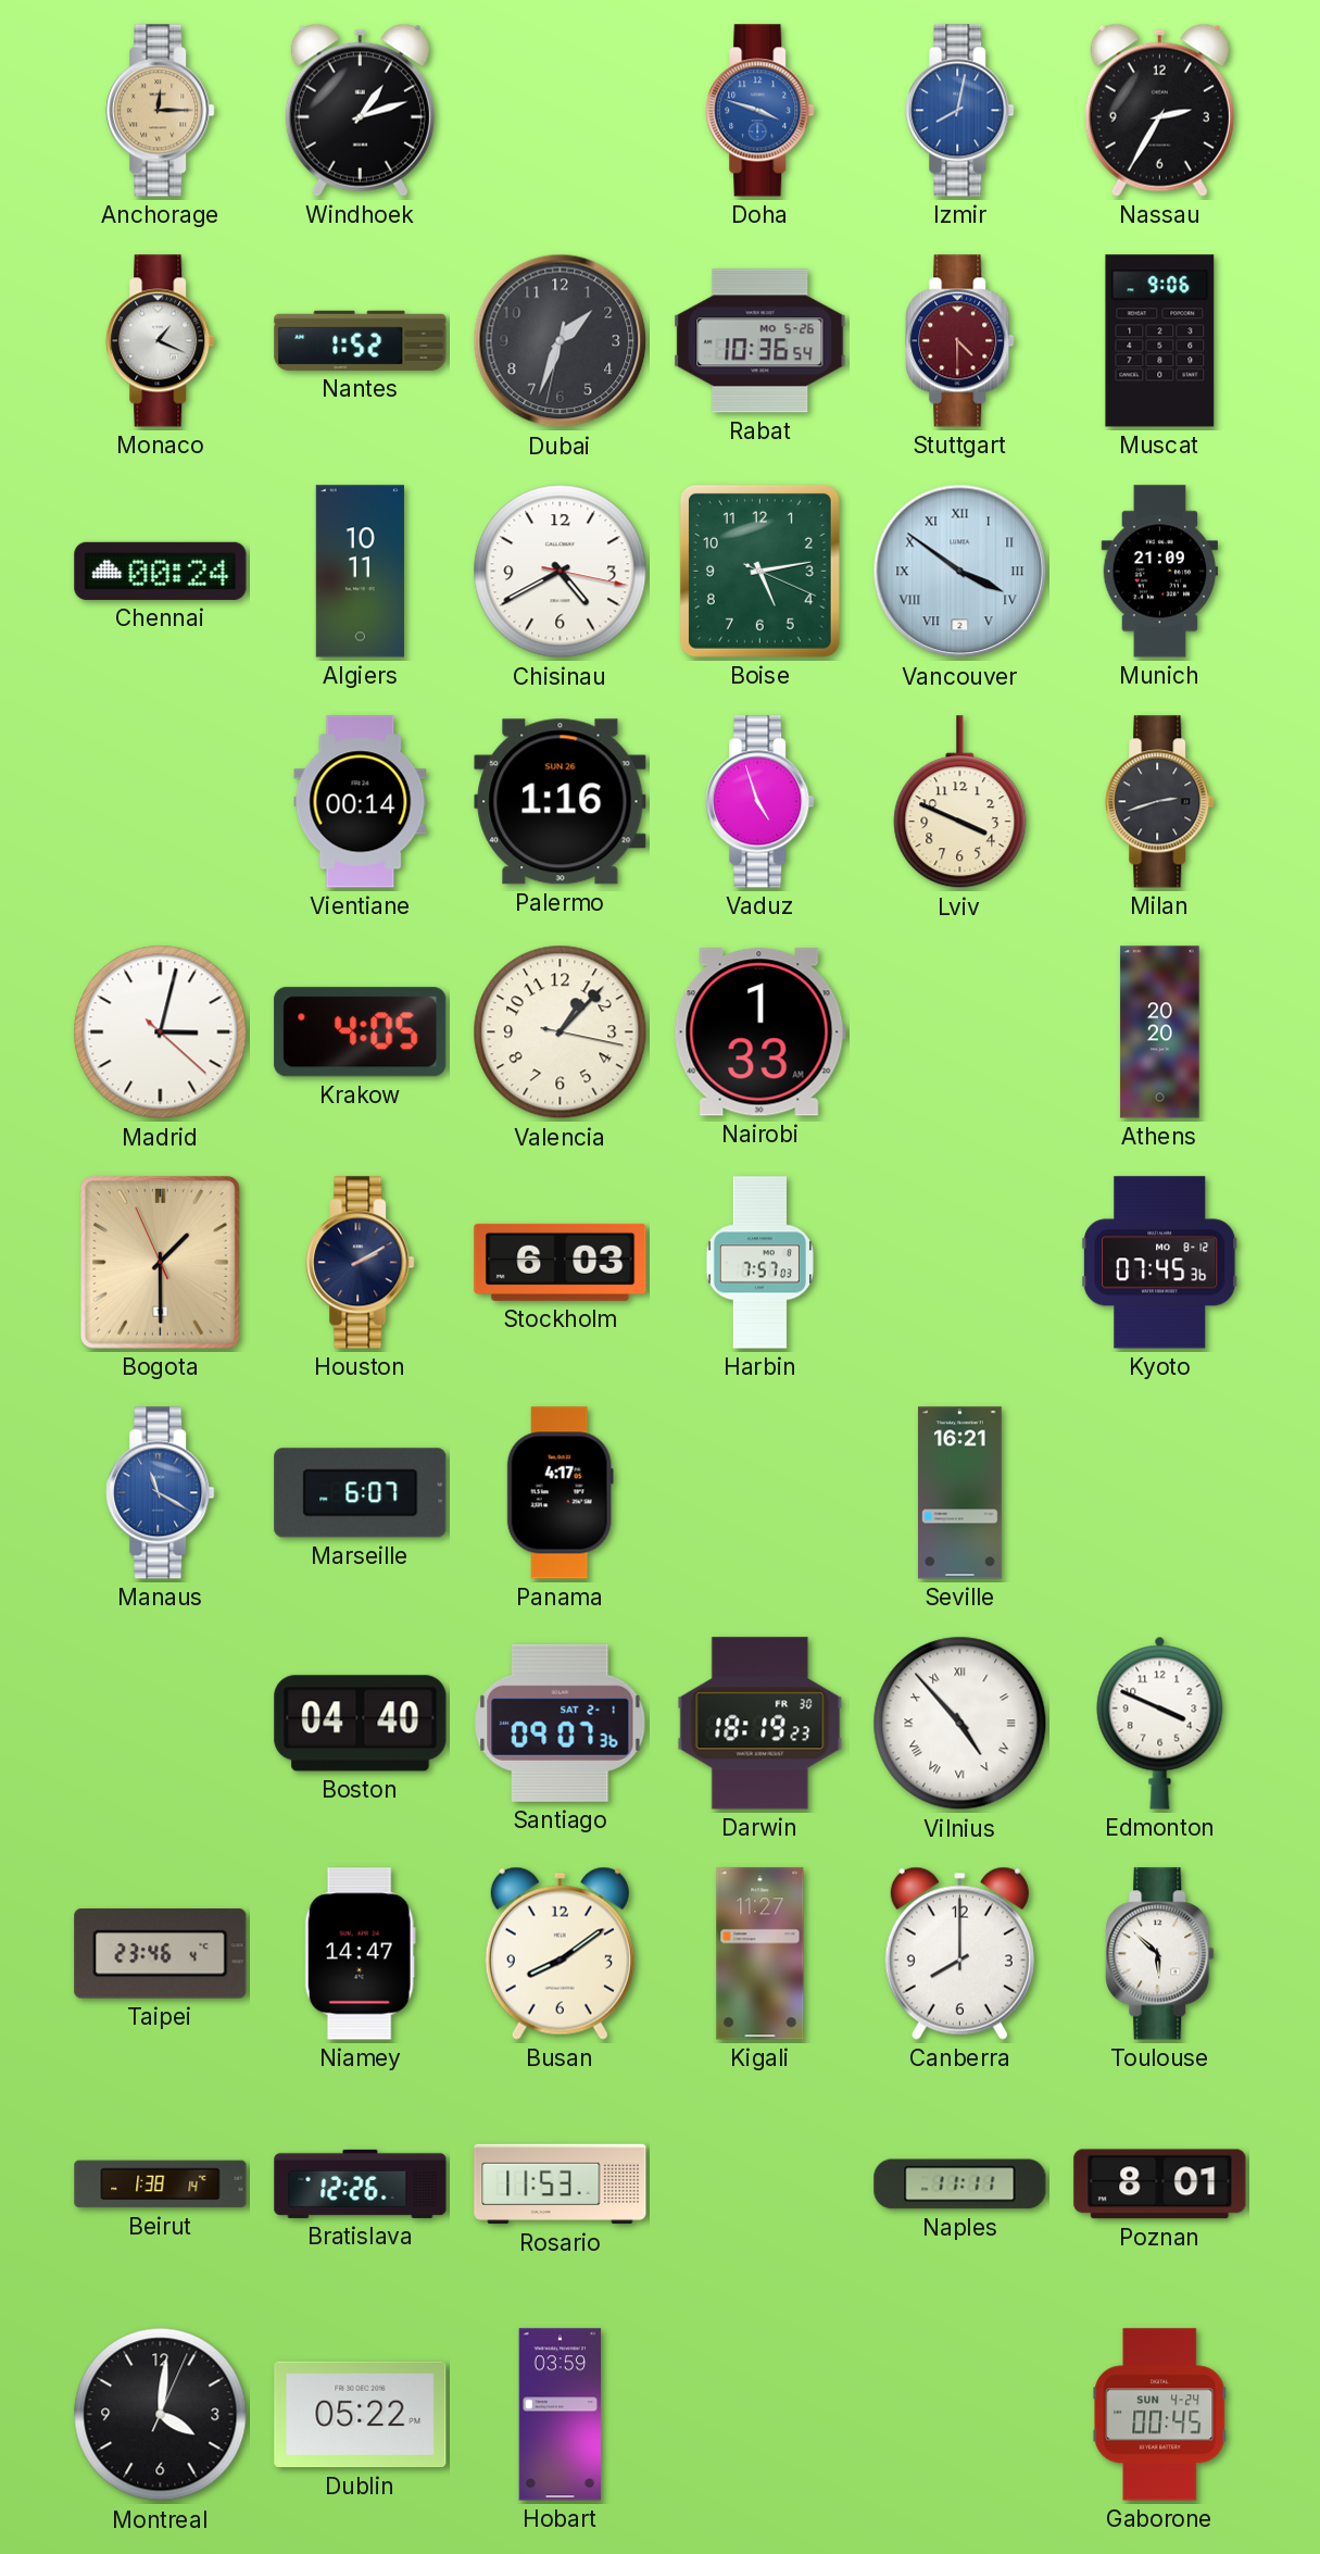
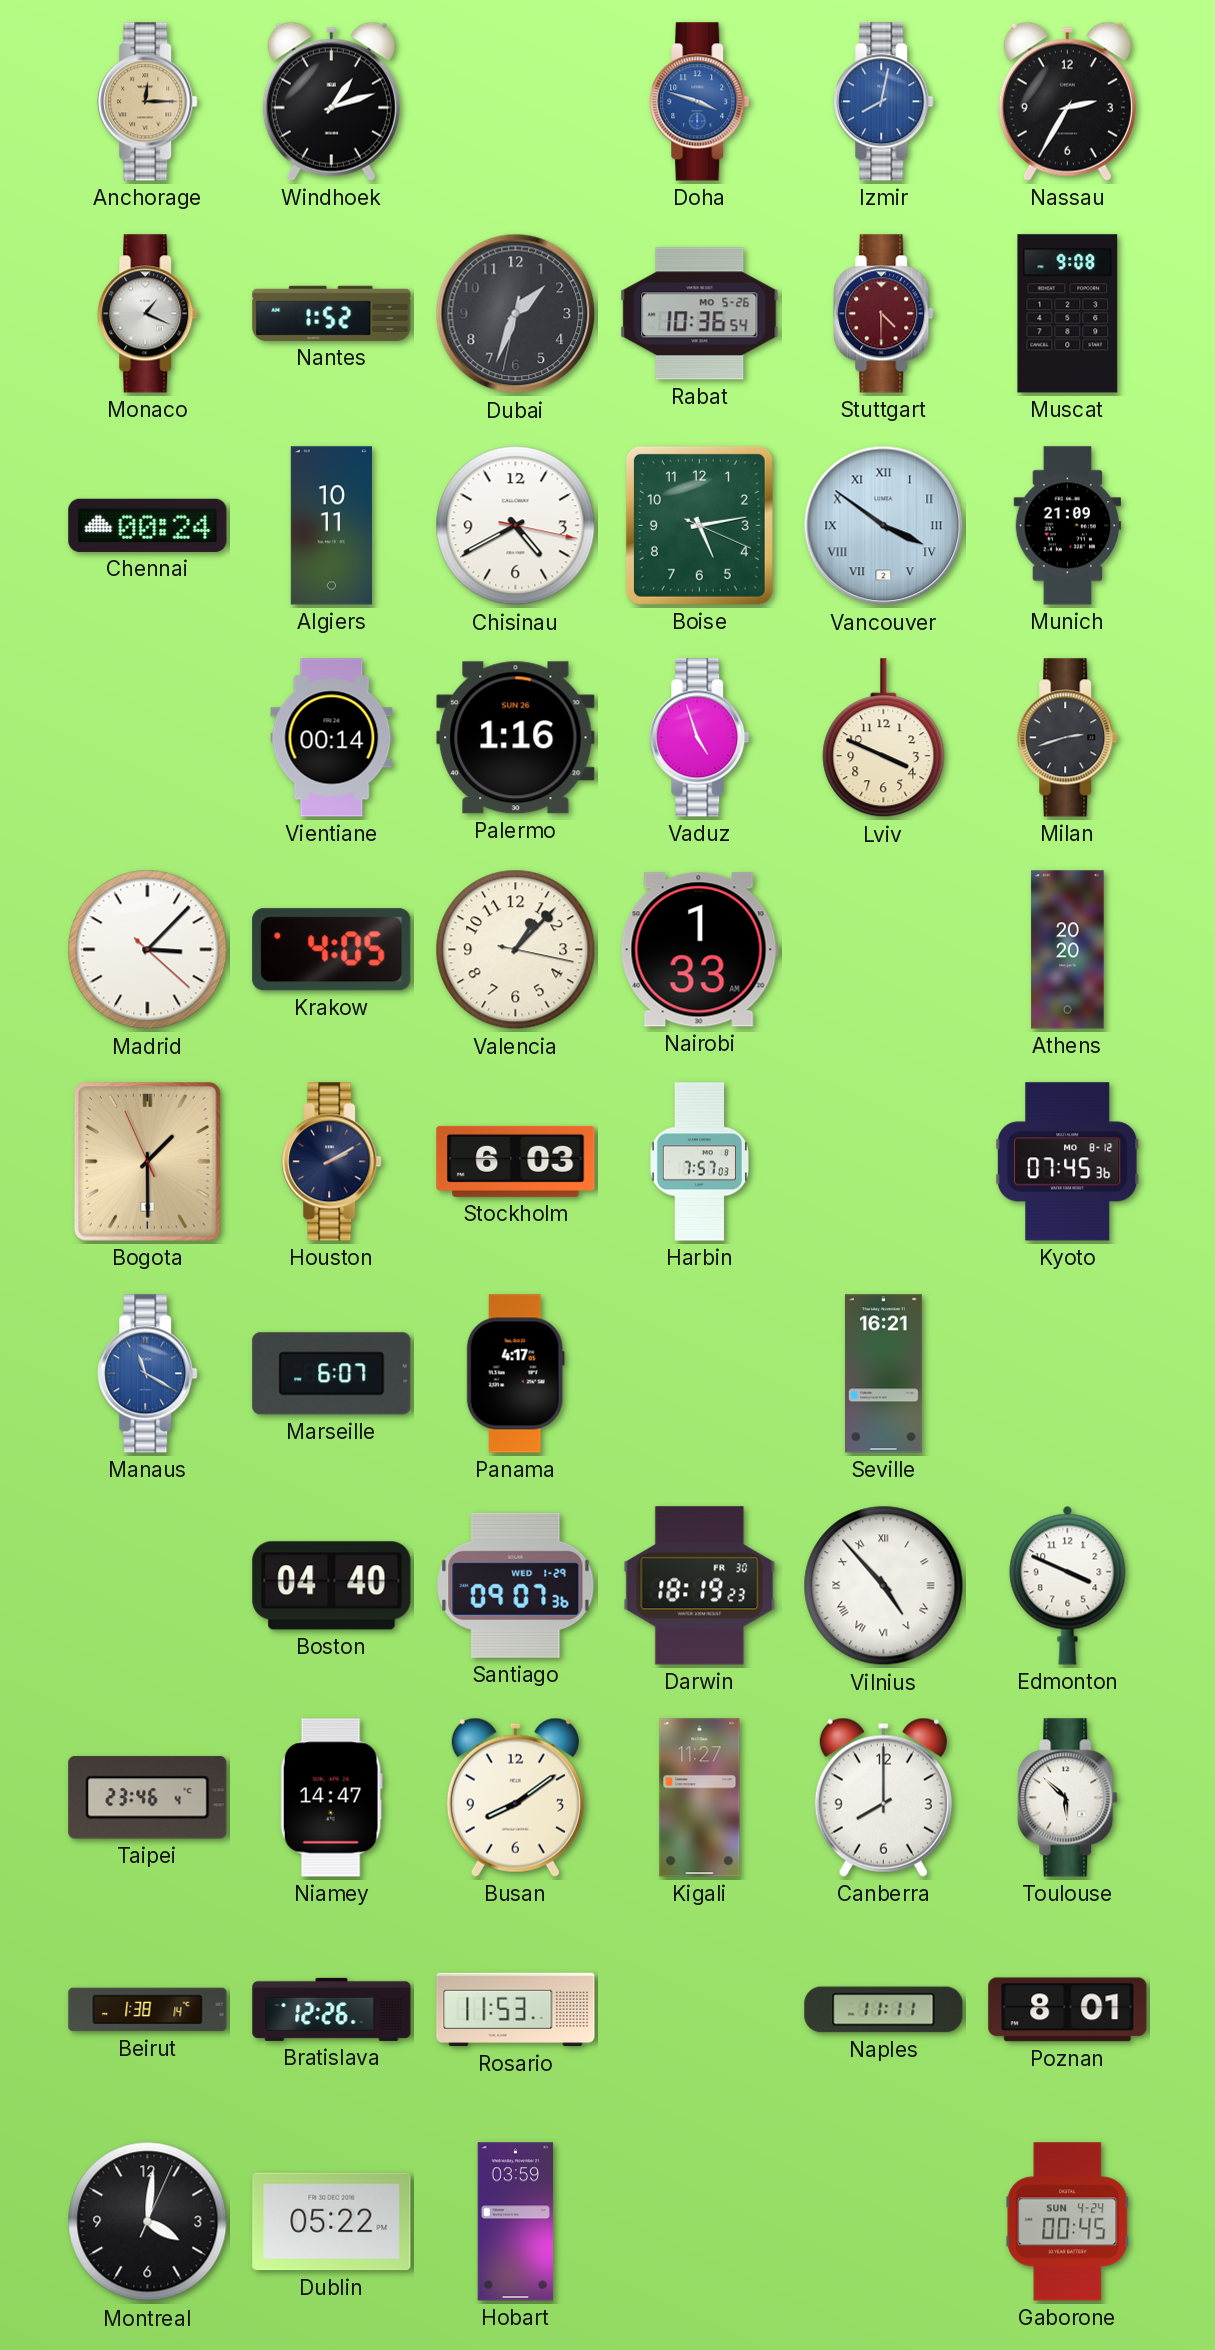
Muscat: 9:06 -> 9:08
Madrid: 3:02 -> 3:07
Santiago date: SAT 2-1 -> WED 1-29
